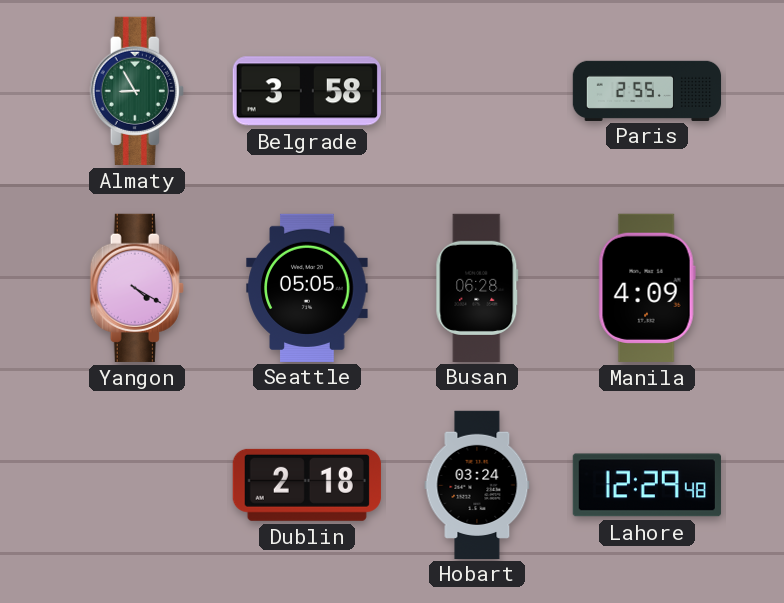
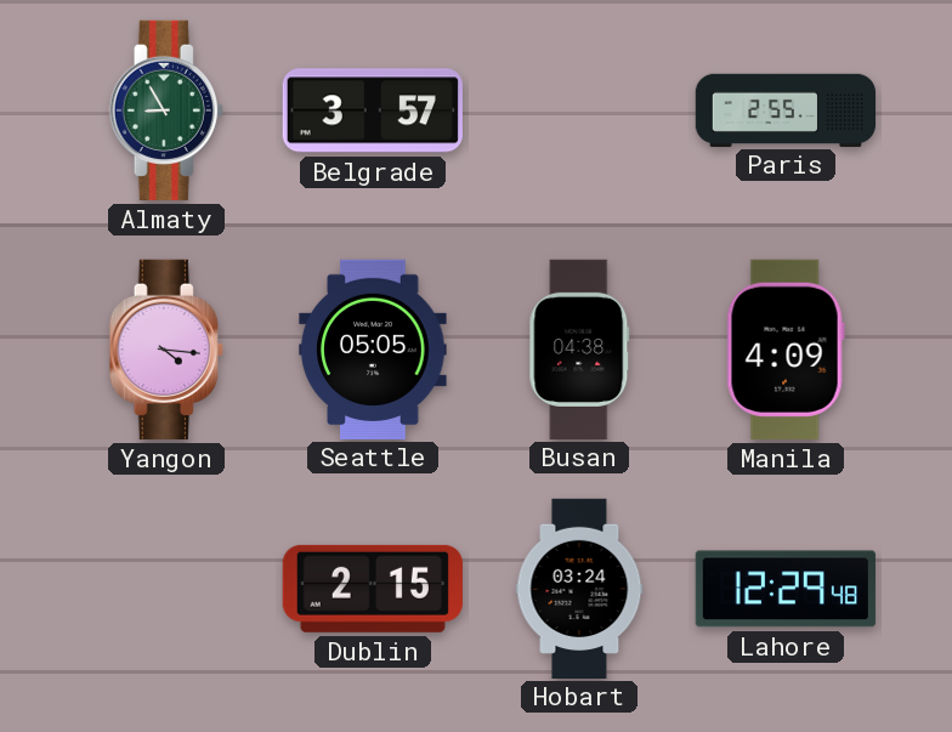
Belgrade: 3:58 -> 3:57
Yangon: 4:20 -> 4:16
Busan: 06:28 -> 04:38
Dublin: 2:18 -> 2:15
